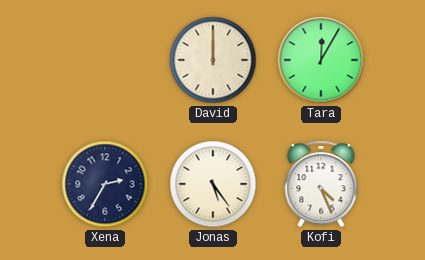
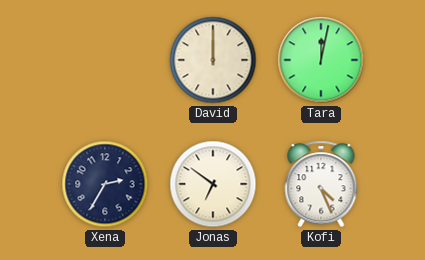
Tara: 12:05 -> 12:02
Jonas: 5:24 -> 6:51
